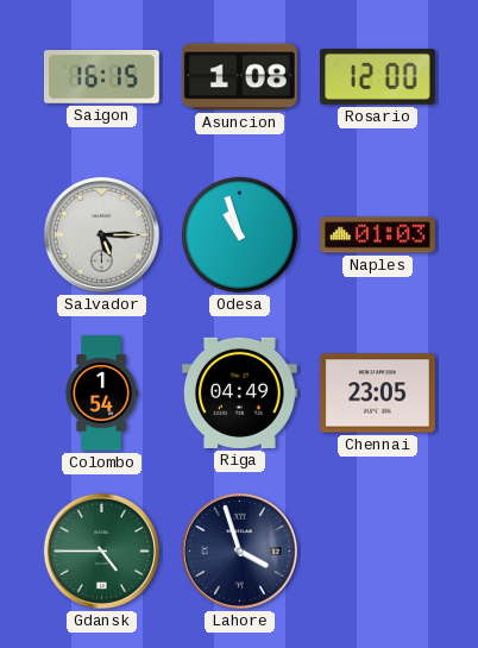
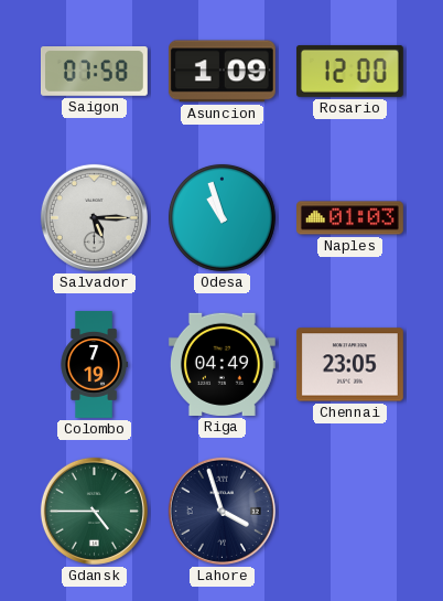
Saigon: 16:15 -> 07:58
Asuncion: 1:08 -> 1:09
Colombo: 1:54 -> 7:19
